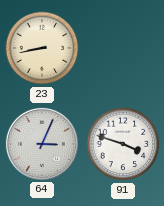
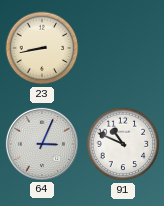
91: 3:48 -> 10:49
